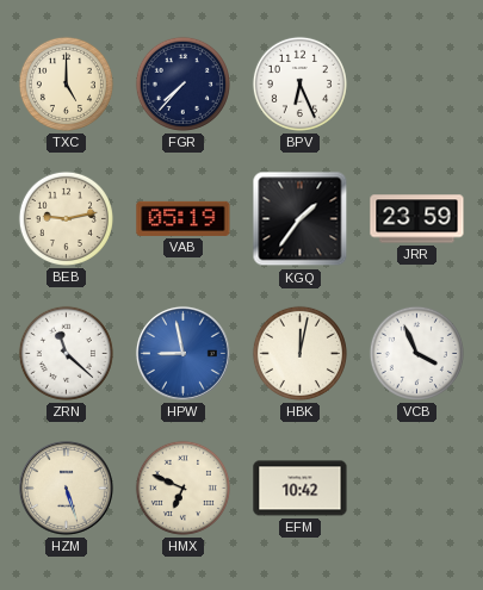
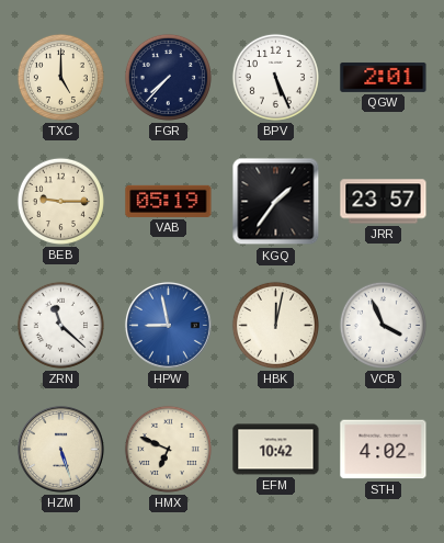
BPV: 6:26 -> 5:26
QGW: none -> 2:01
BEB: 9:13 -> 9:15
JRR: 23:59 -> 23:57
STH: none -> 4:02
